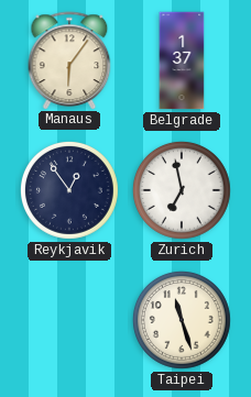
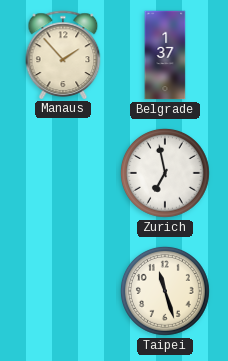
Manaus: 6:06 -> 1:53
Reykjavik: 12:54 -> none
